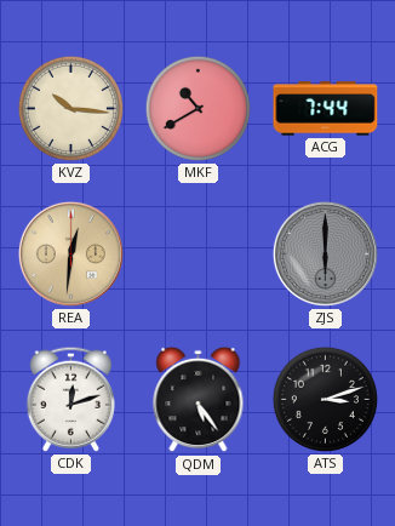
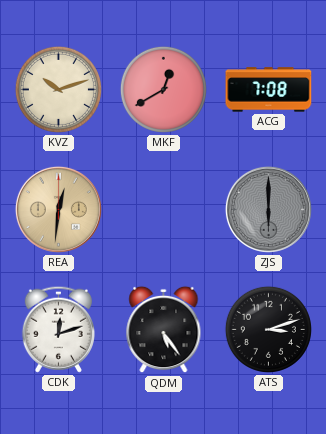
KVZ: 10:16 -> 10:12
MKF: 10:40 -> 12:40
ACG: 7:44 -> 7:08
